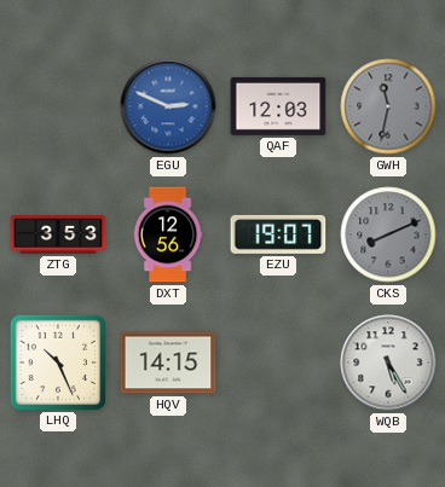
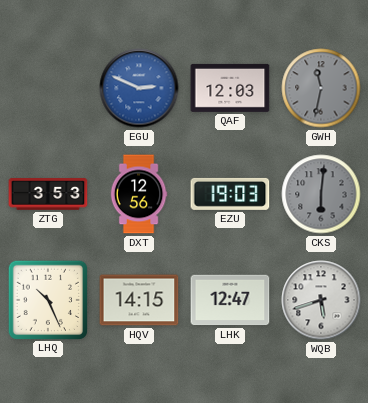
EZU: 19:07 -> 19:03
CKS: 8:11 -> 6:01
LHK: none -> 12:47
WQB: 5:25 -> 5:42
